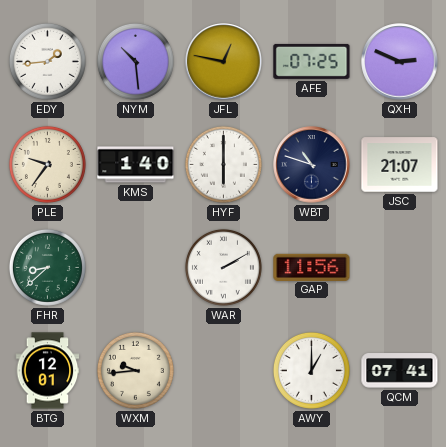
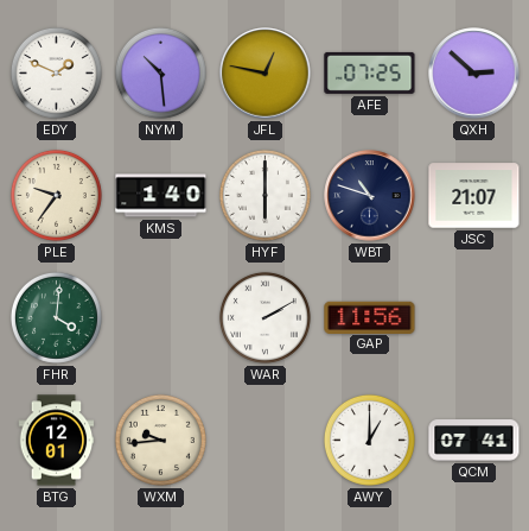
EDY: 1:44 -> 1:49
QXH: 2:49 -> 2:52
FHR: 8:38 -> 4:01
